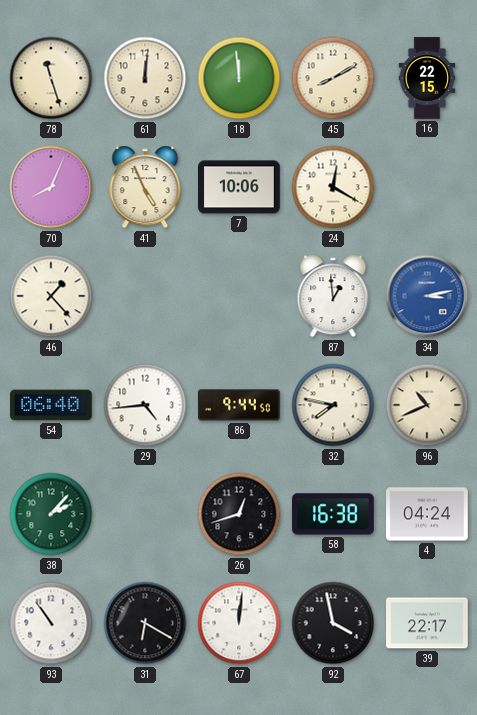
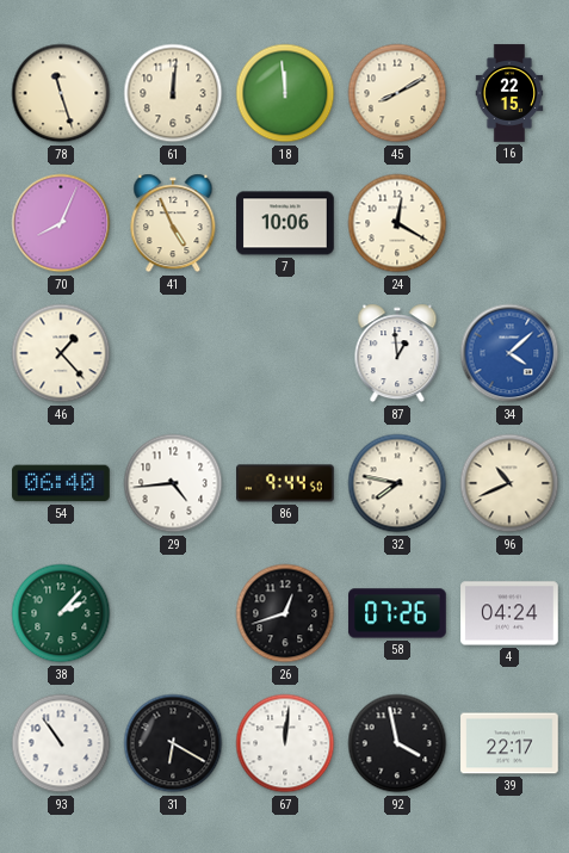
34: 3:13 -> 4:08
58: 16:38 -> 07:26
